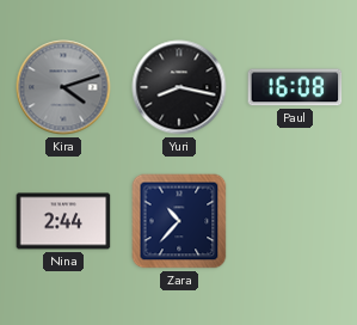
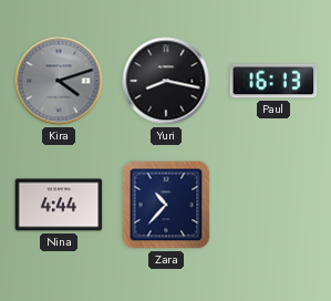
Paul: 16:08 -> 16:13
Nina: 2:44 -> 4:44
